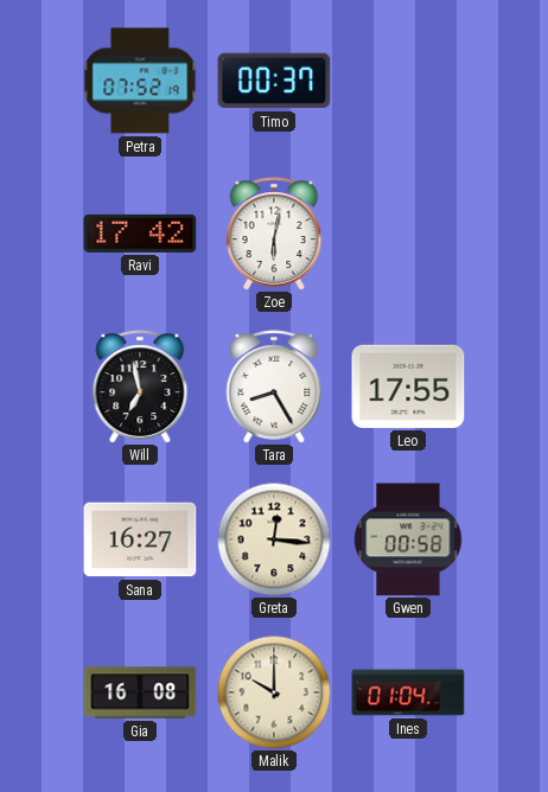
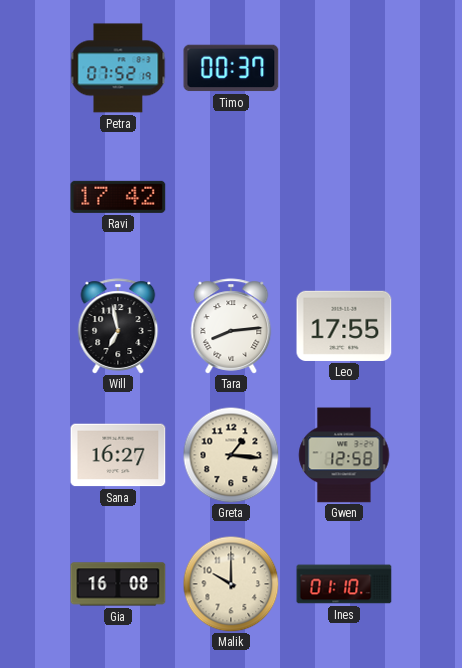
Zoe: 6:02 -> none
Tara: 8:25 -> 8:14
Greta: 12:16 -> 1:16
Gwen: 00:58 -> 12:58
Ines: 01:04 -> 01:10
